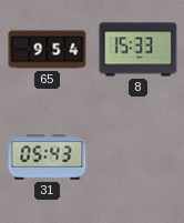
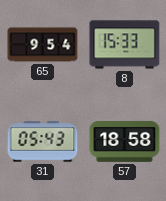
57: none -> 18:58
